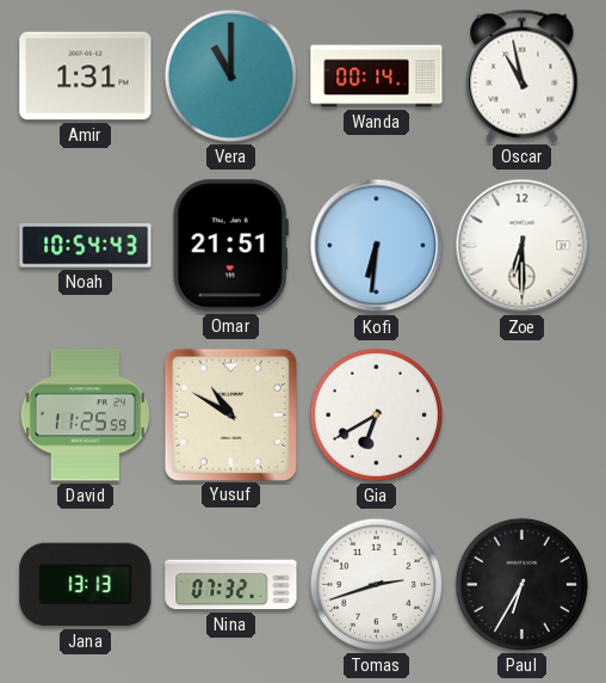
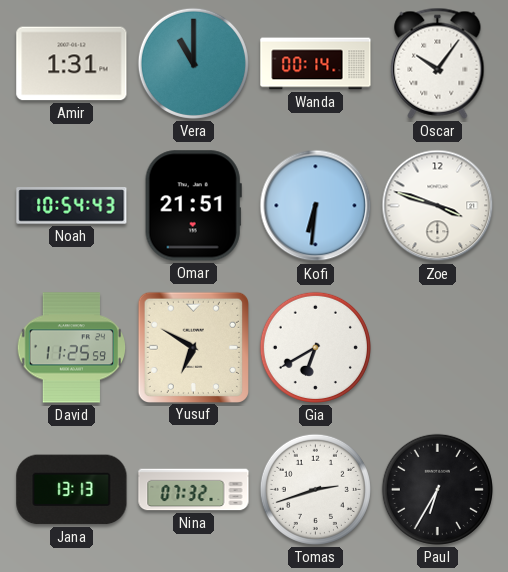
Oscar: 10:58 -> 10:06
Zoe: 6:30 -> 3:48
Yusuf: 10:50 -> 6:50
